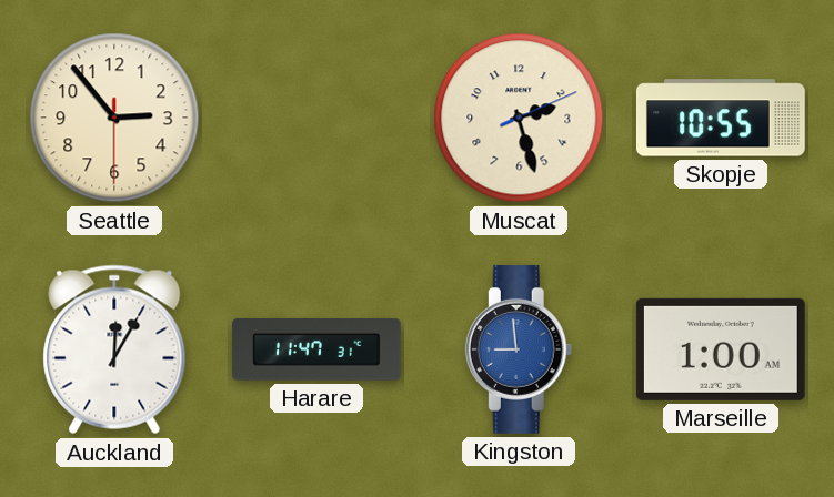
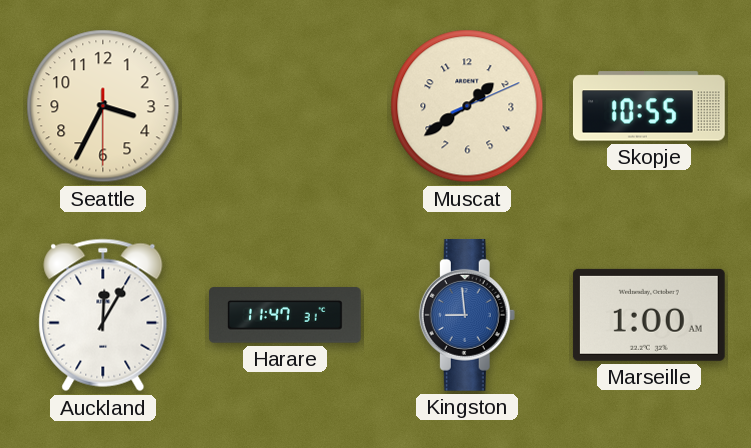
Seattle: 2:53 -> 3:34
Muscat: 2:27 -> 1:39
